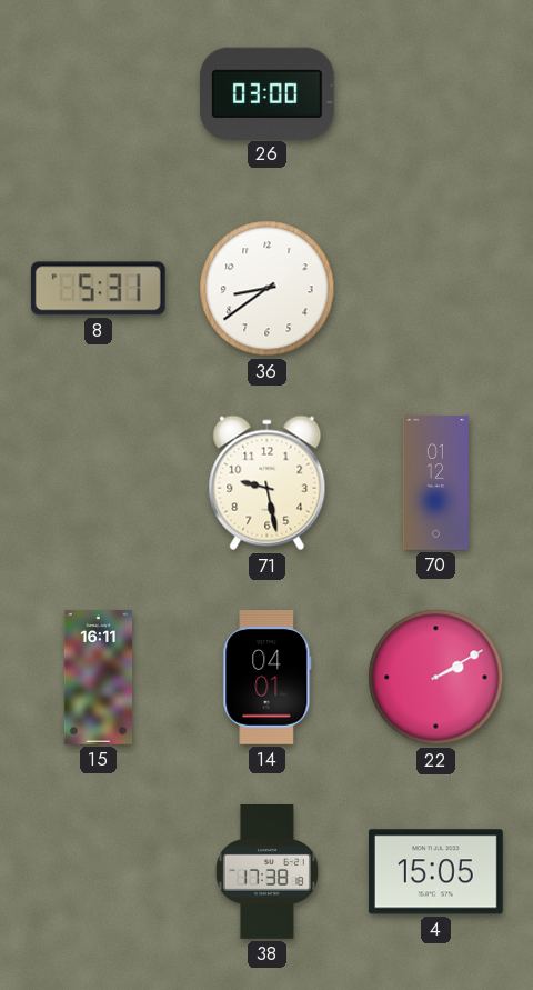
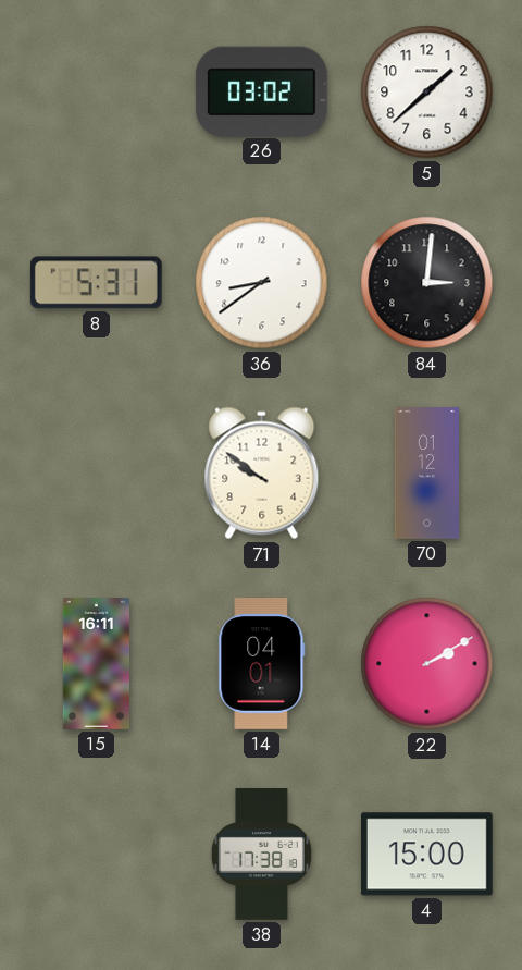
26: 03:00 -> 03:02
5: none -> 1:38
84: none -> 3:01
71: 9:28 -> 9:51
4: 15:05 -> 15:00
